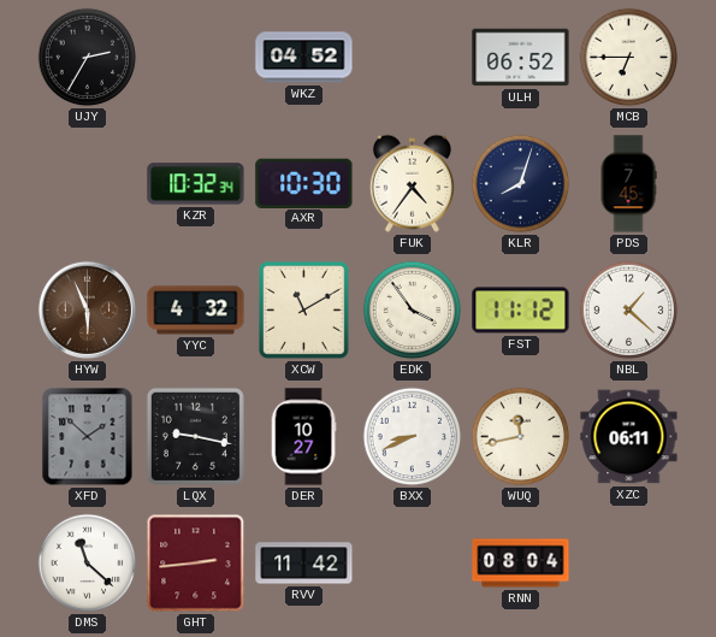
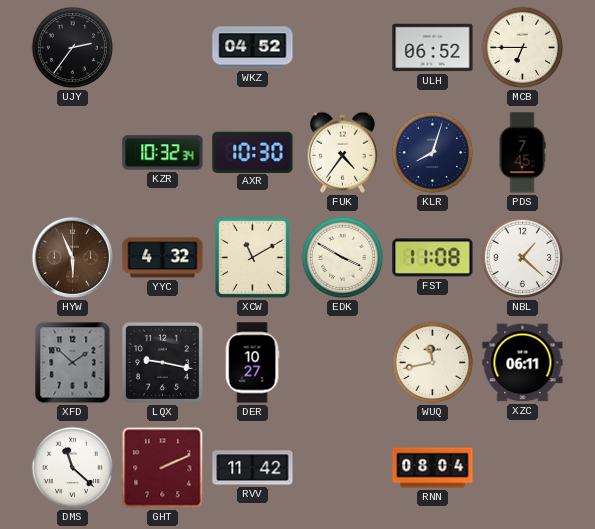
UJY: 2:35 -> 2:36
EDK: 3:54 -> 3:50
FST: 11:12 -> 11:08
BXX: 8:41 -> none
GHT: 2:44 -> 2:11
